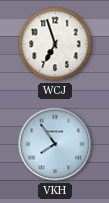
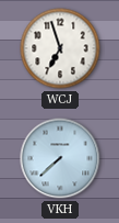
VKH: 7:54 -> 7:38
